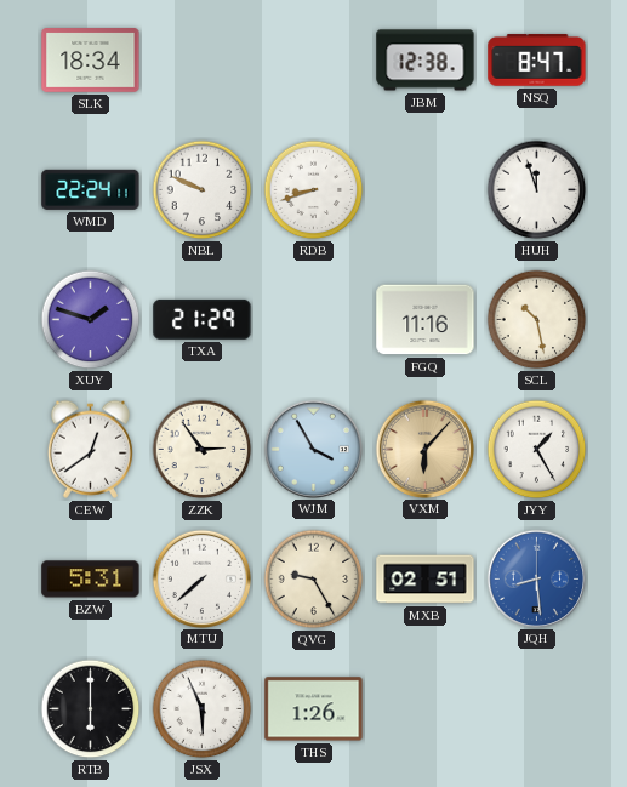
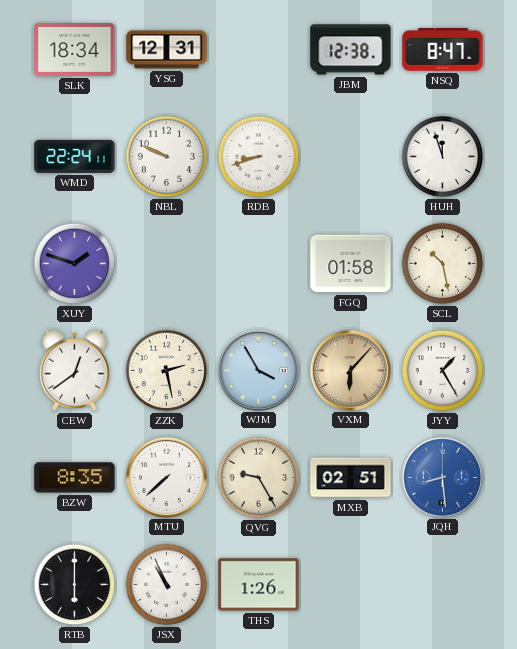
YSG: none -> 12:31
TXA: 21:29 -> none
FGQ: 11:16 -> 01:58
ZZK: 2:54 -> 2:28
BZW: 5:31 -> 8:35
JSX: 5:56 -> 10:56
